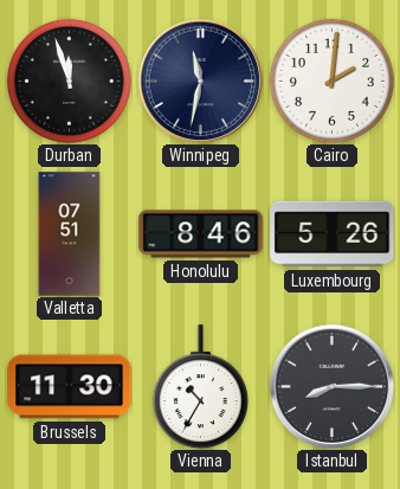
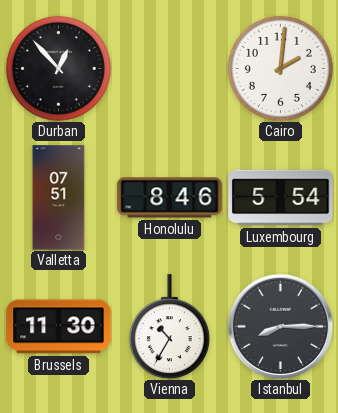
Durban: 11:57 -> 12:53
Winnipeg: 11:32 -> none
Luxembourg: 5:26 -> 5:54
